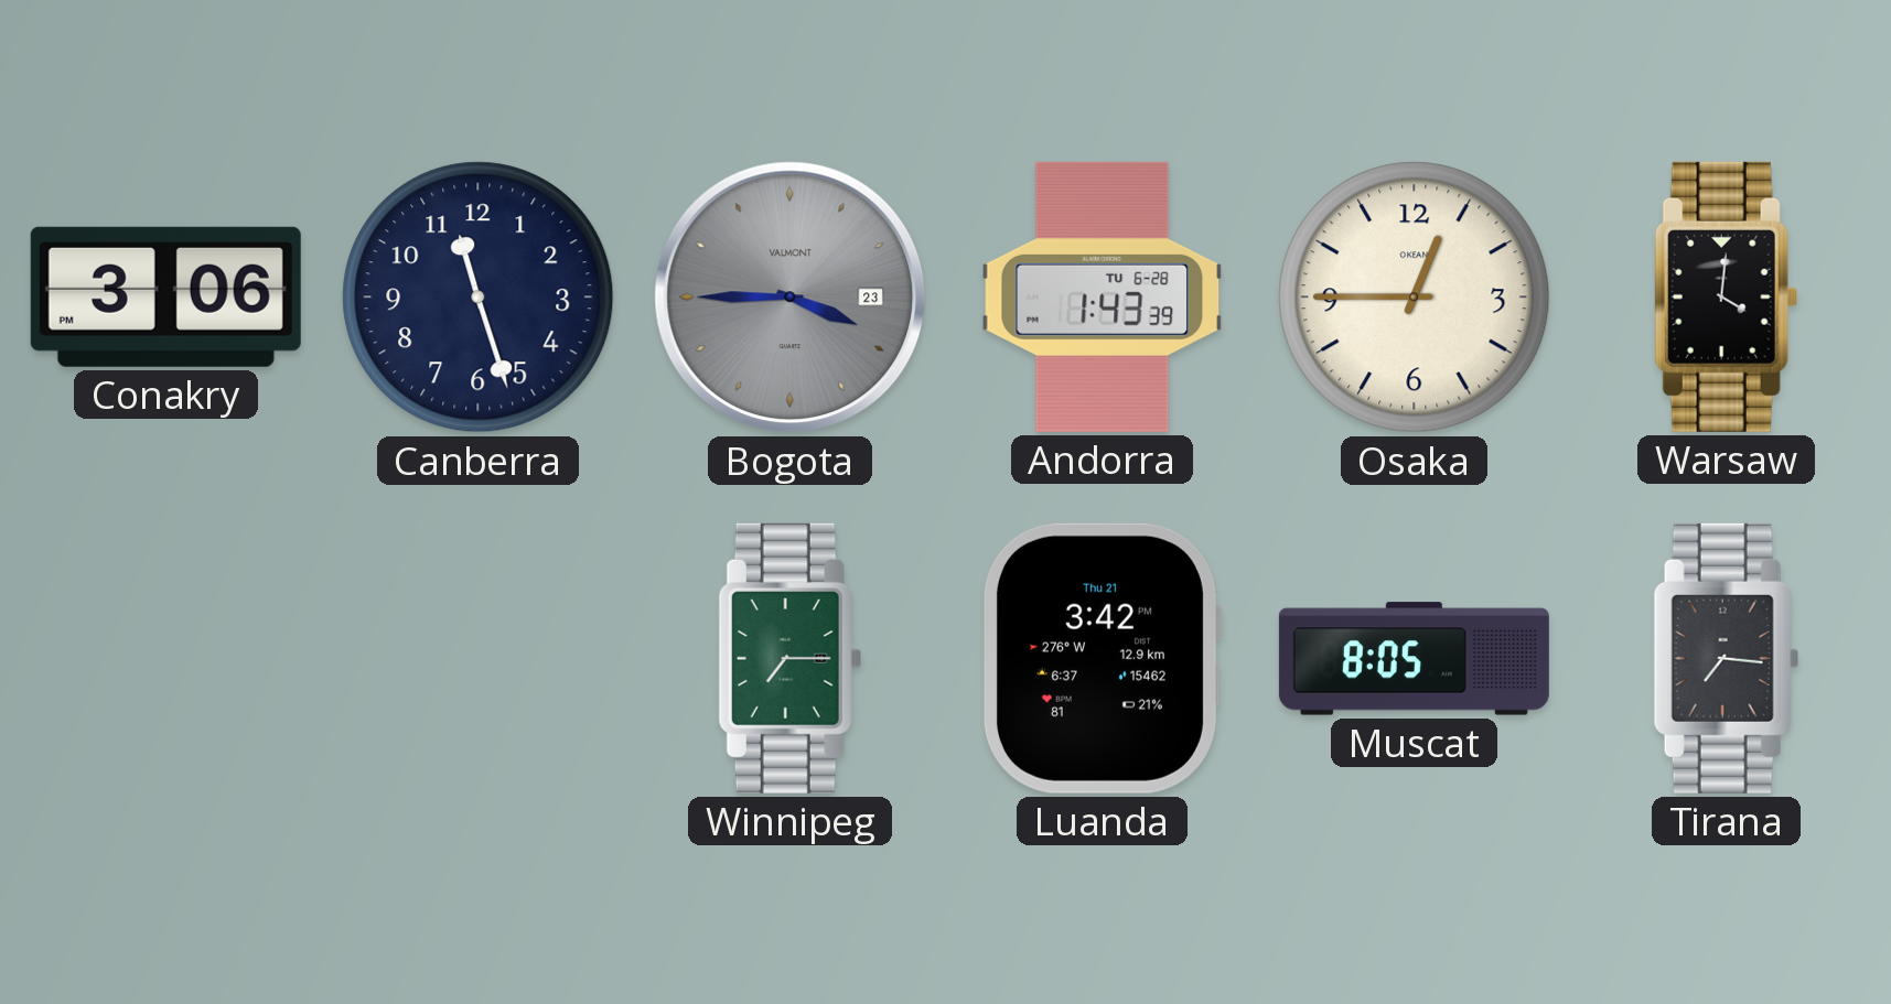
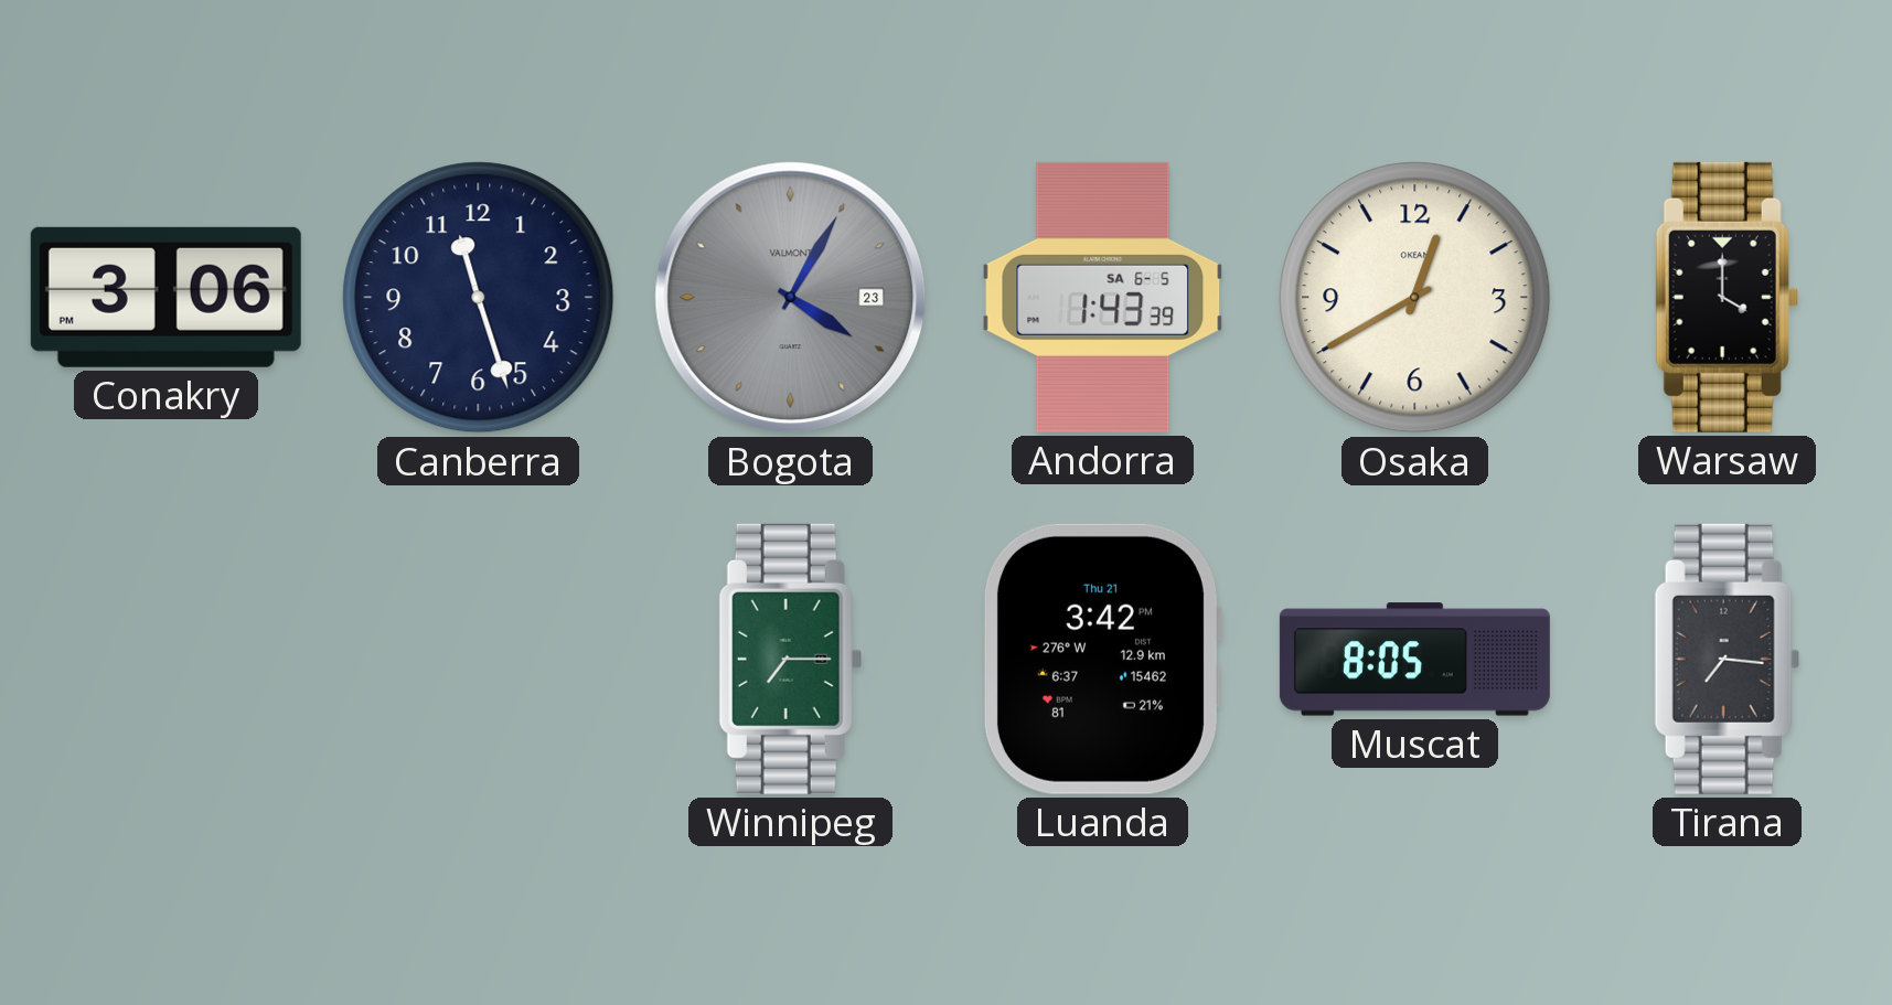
Bogota: 3:45 -> 4:05
Andorra date: TU 6-28 -> SA 6-5
Osaka: 12:45 -> 12:40
Warsaw: 4:01 -> 4:00
